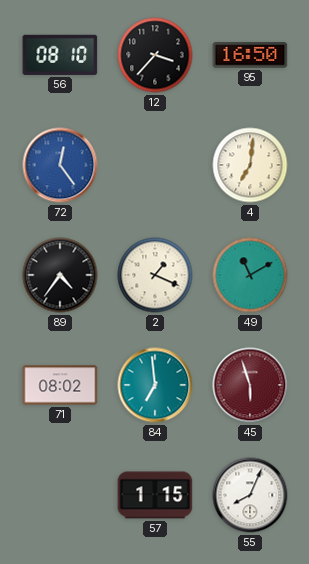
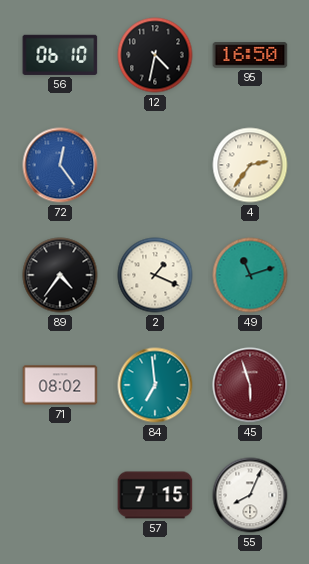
56: 08:10 -> 06:10
12: 3:37 -> 4:32
4: 7:01 -> 2:36
49: 11:10 -> 11:12
57: 1:15 -> 7:15
